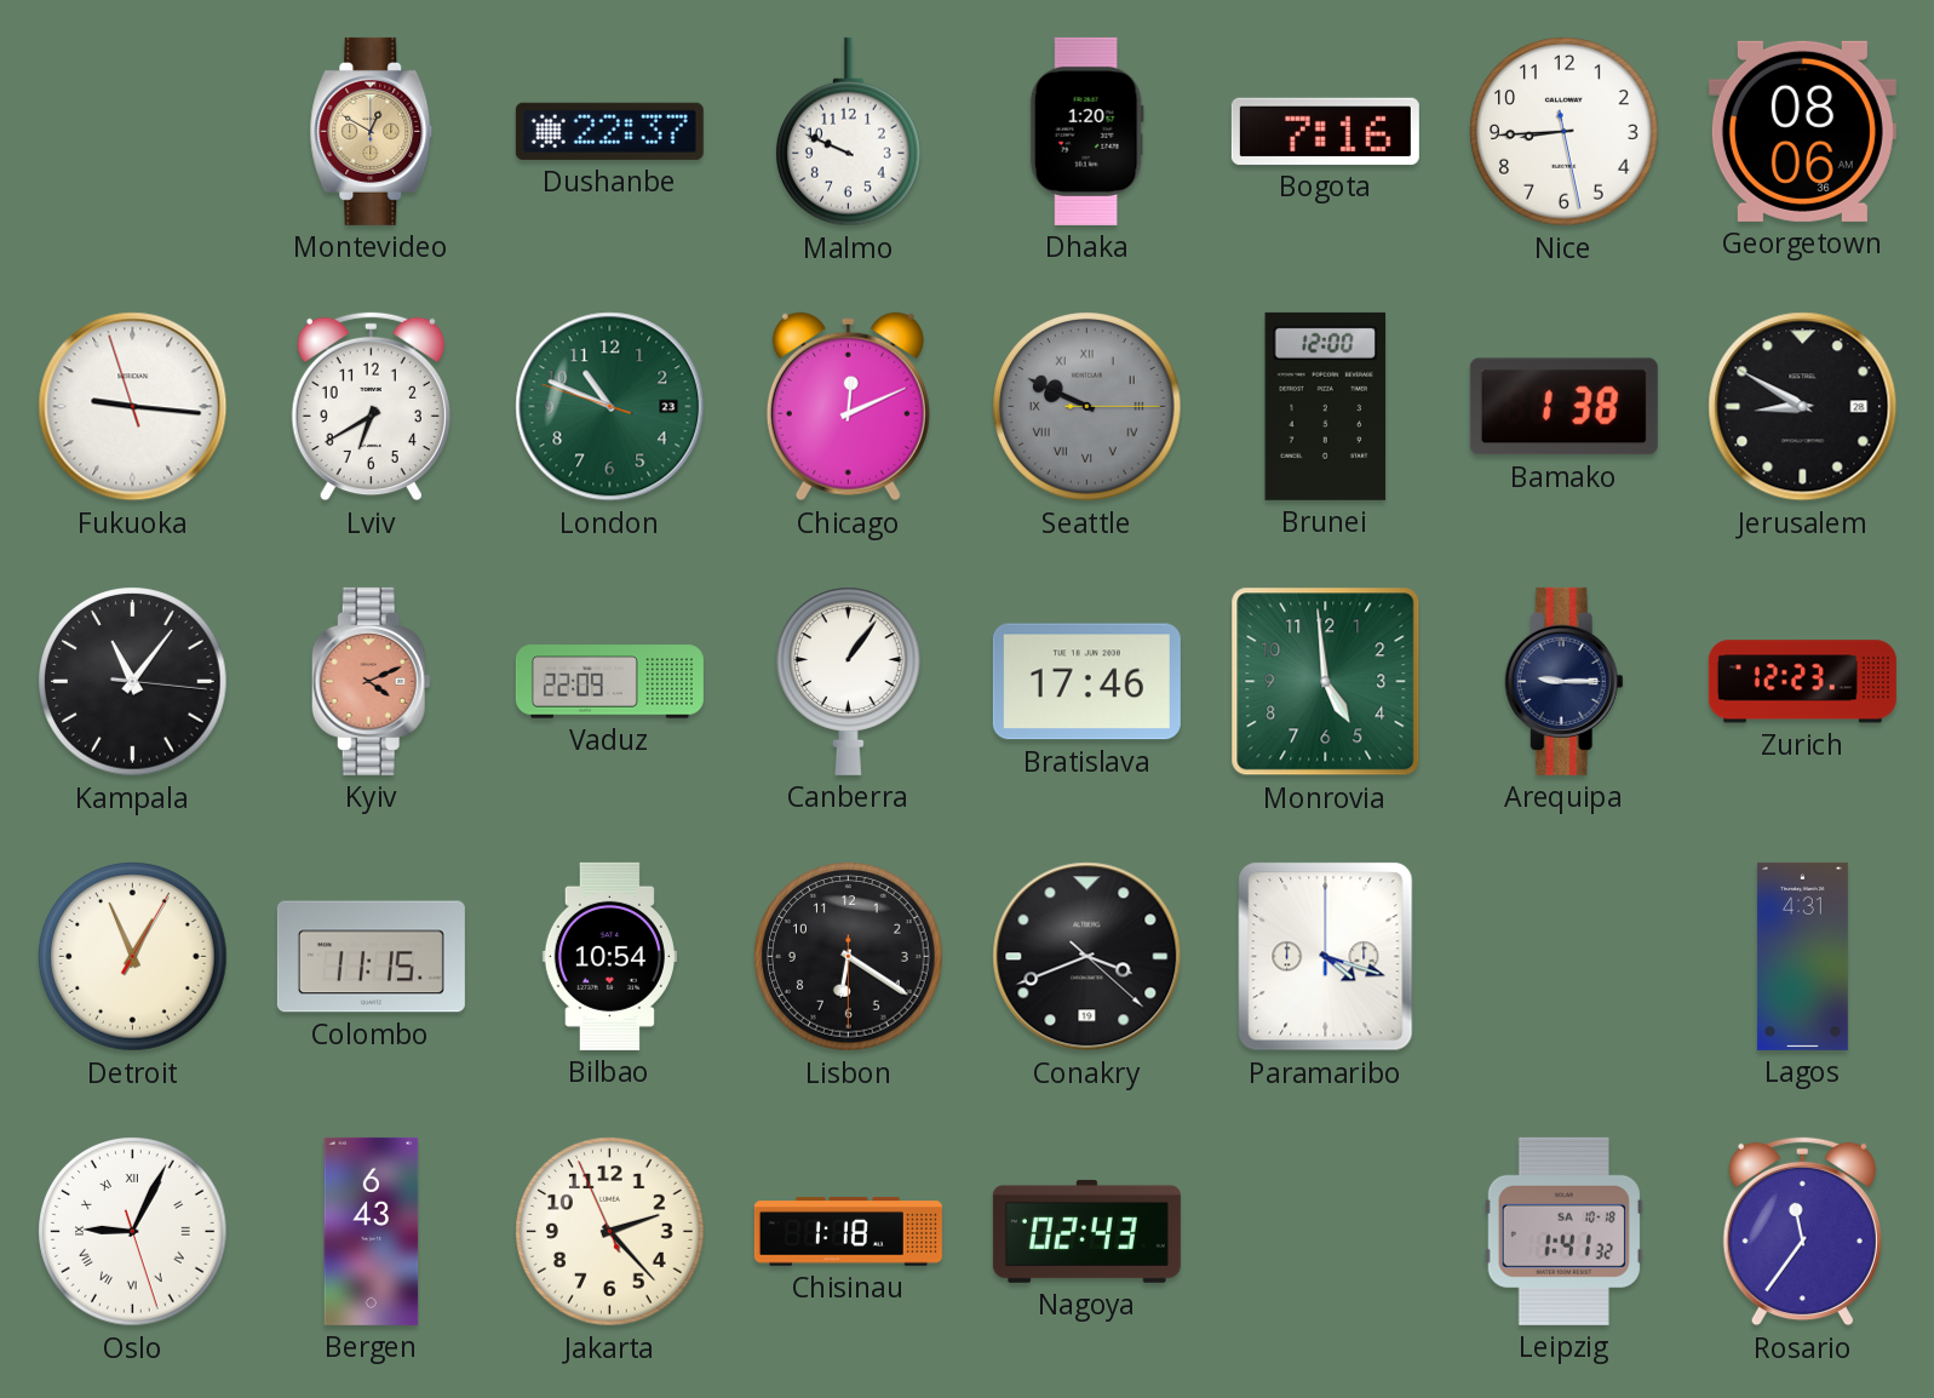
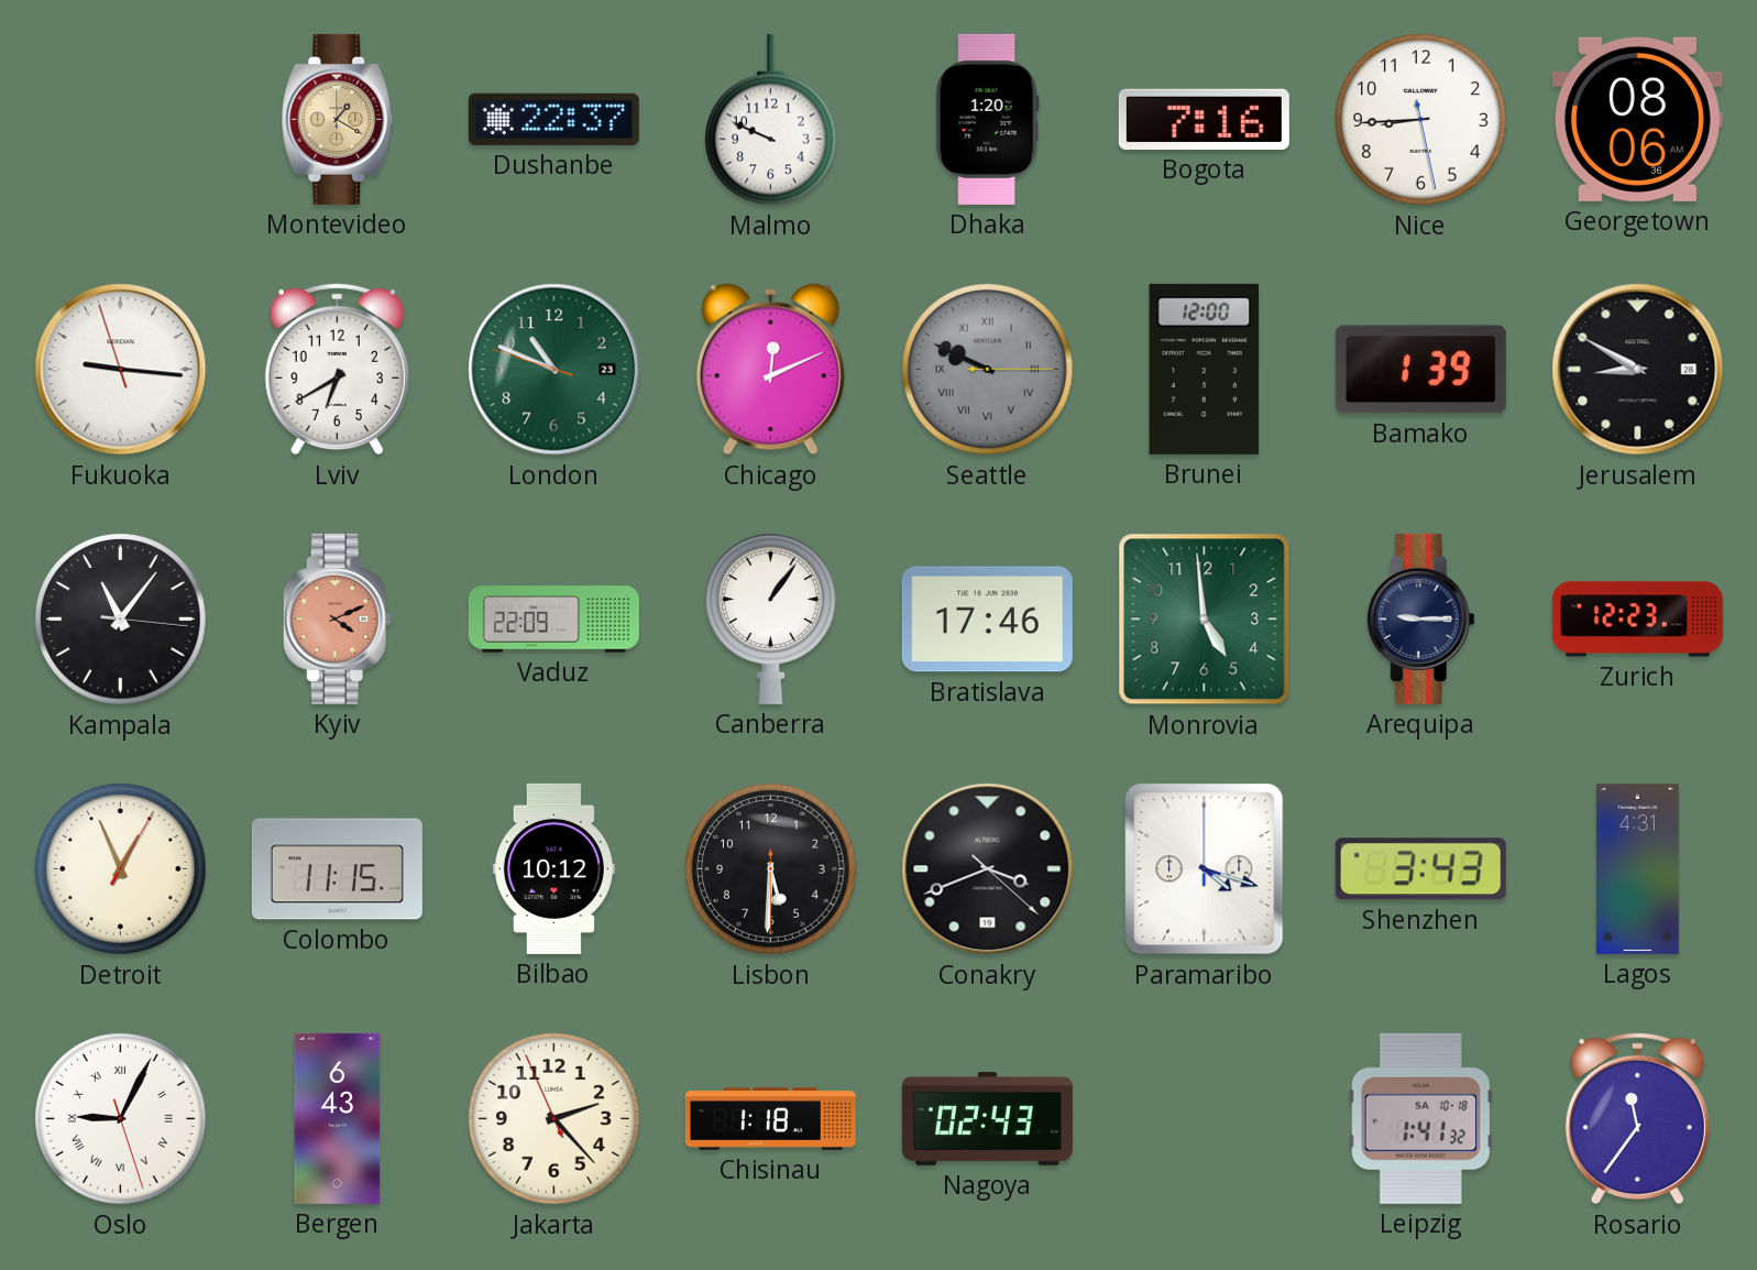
Montevideo: 12:50 -> 1:20
Bamako: 1:38 -> 1:39
Bilbao: 10:54 -> 10:12
Lisbon: 6:20 -> 5:30
Shenzhen: none -> 3:43
